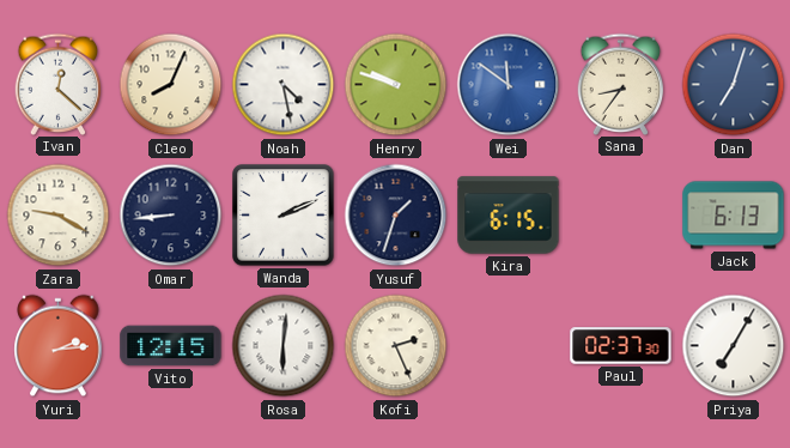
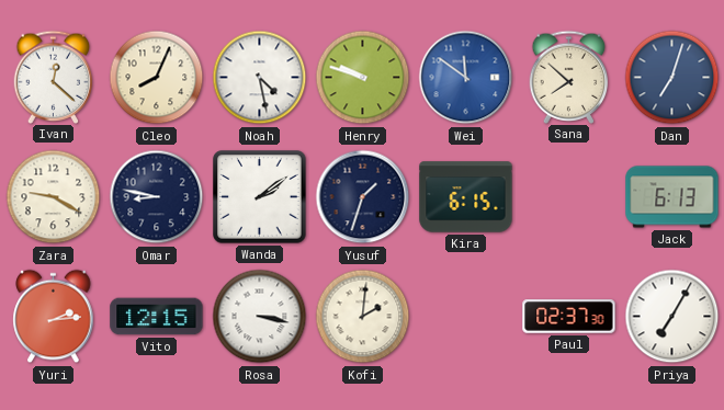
Sana: 8:36 -> 7:52
Omar: 8:44 -> 8:47
Wanda: 2:11 -> 2:09
Rosa: 6:01 -> 3:17
Kofi: 2:26 -> 2:01
